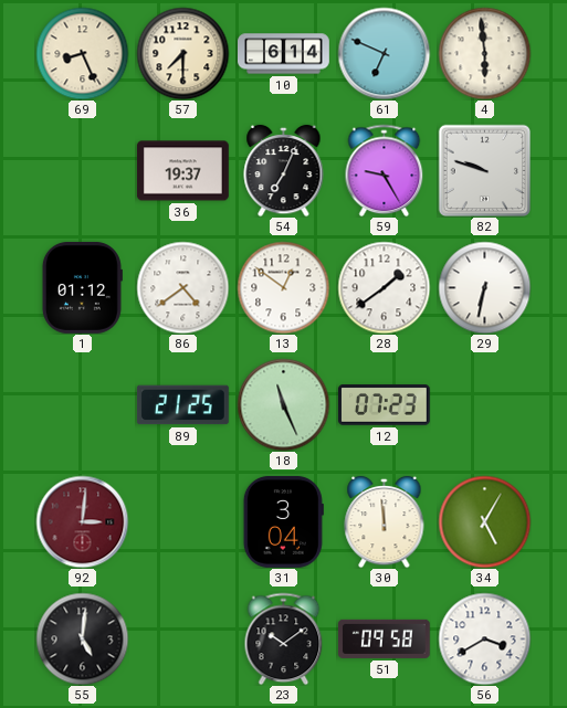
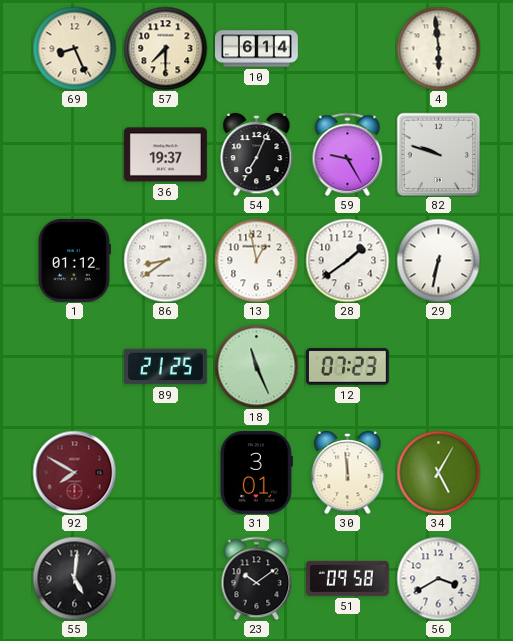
61: 6:49 -> none
86: 4:39 -> 8:39
13: 12:51 -> 12:58
92: 3:01 -> 7:50
31: 3:04 -> 3:01
